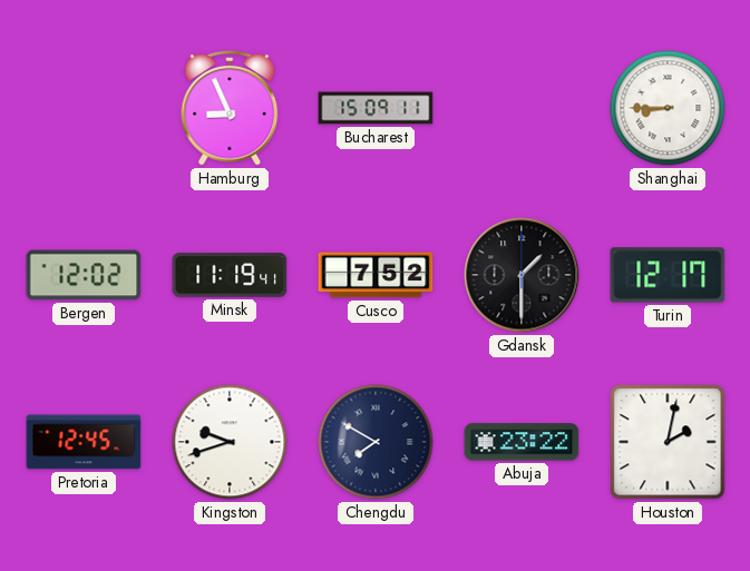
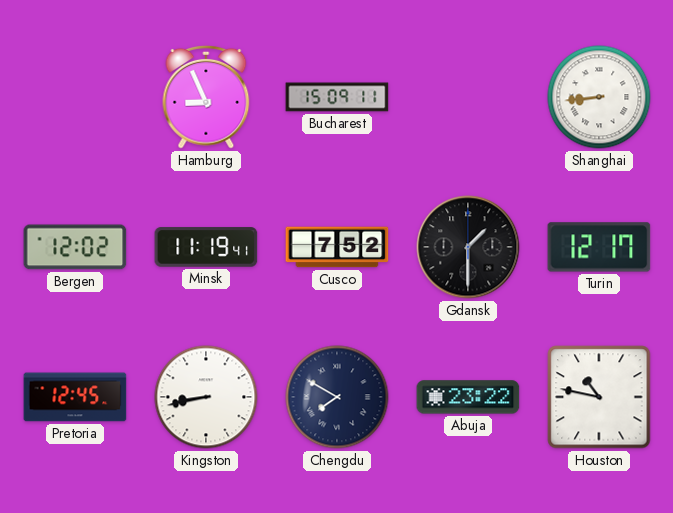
Shanghai: 8:45 -> 8:44
Kingston: 9:42 -> 8:43
Houston: 2:02 -> 10:47
